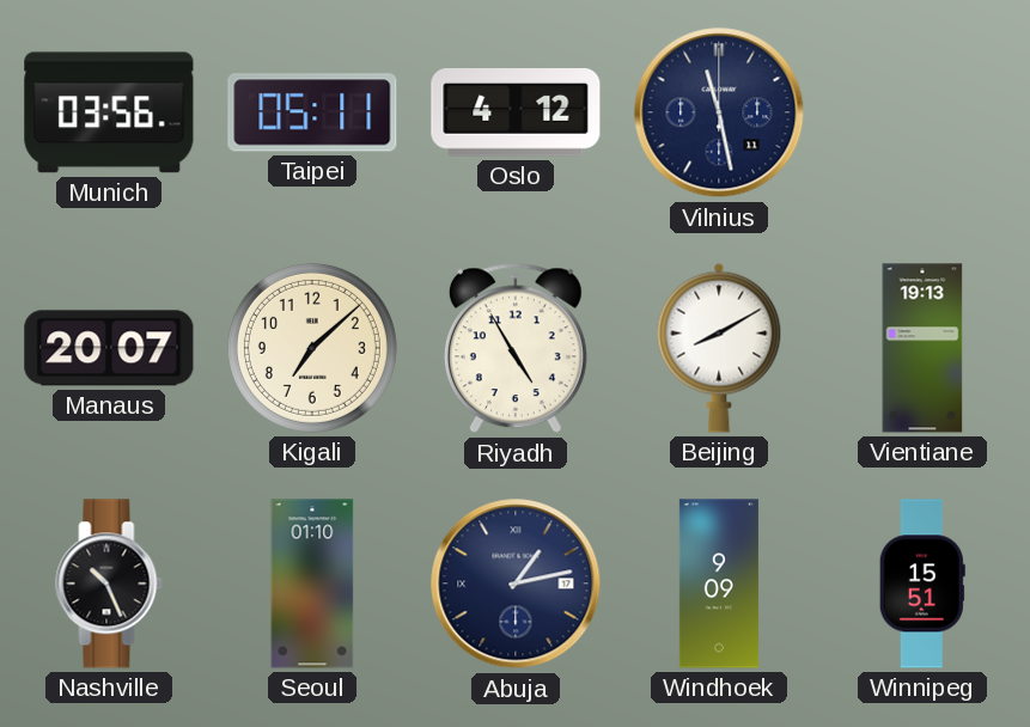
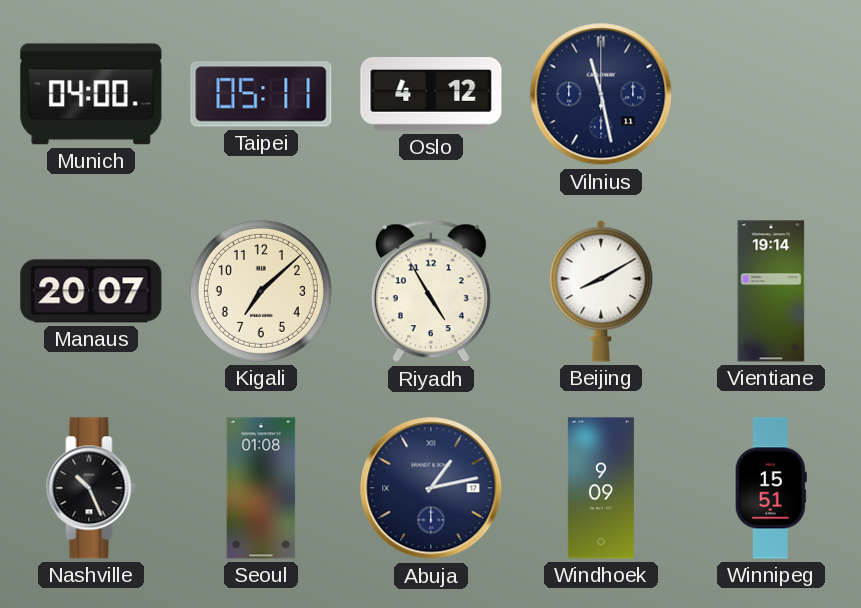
Munich: 03:56 -> 04:00
Vientiane: 19:13 -> 19:14
Seoul: 01:10 -> 01:08
